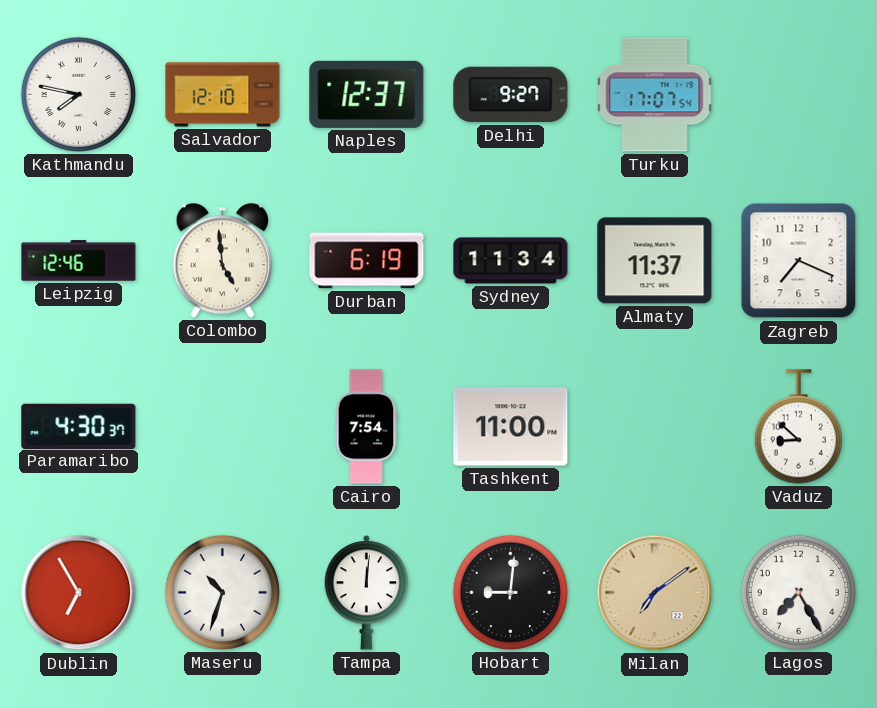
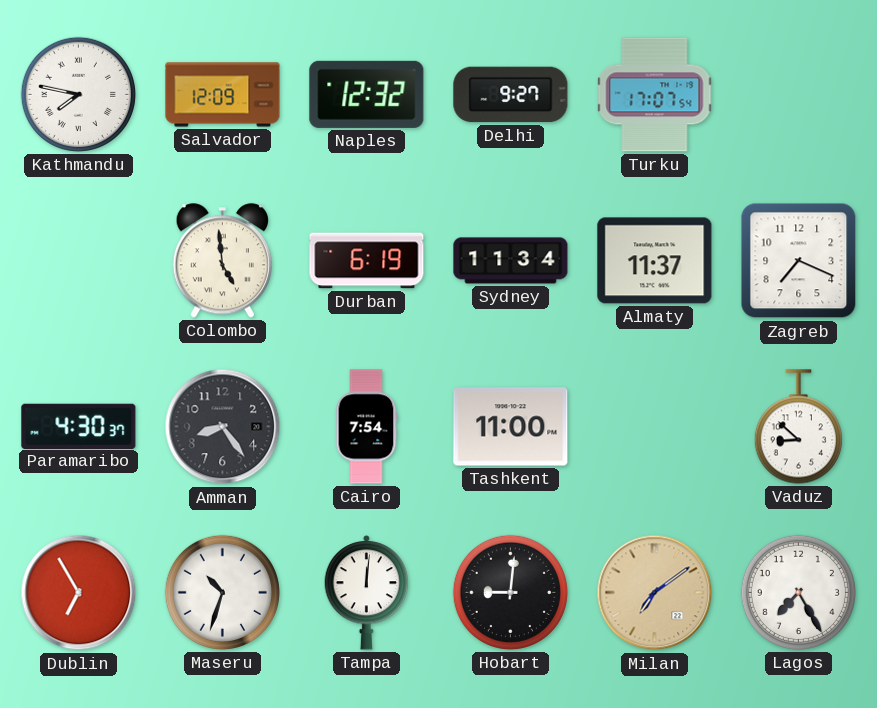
Salvador: 12:10 -> 12:09
Naples: 12:37 -> 12:32
Leipzig: 12:46 -> none
Amman: none -> 8:24
